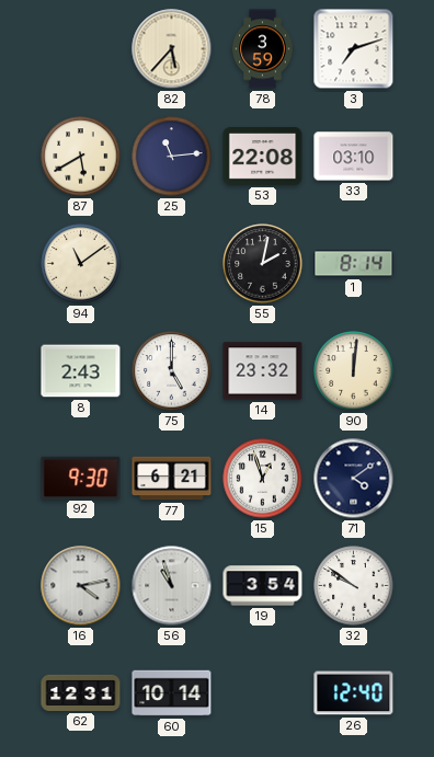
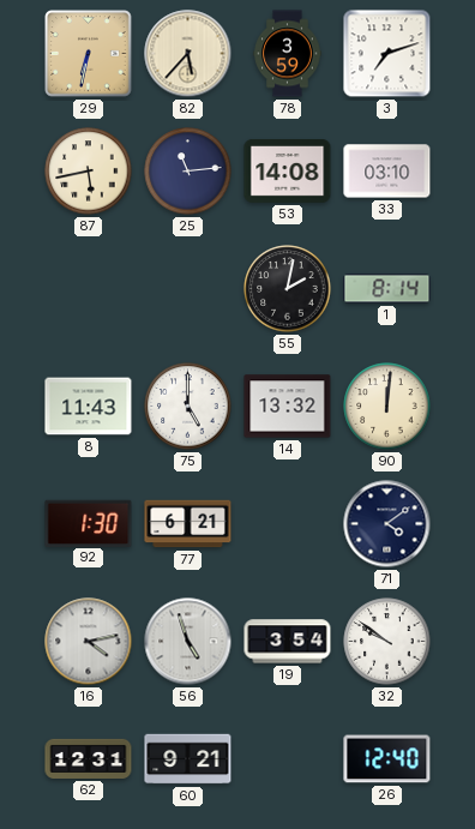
29: none -> 6:32
87: 5:40 -> 5:43
53: 22:08 -> 14:08
94: 11:09 -> none
8: 2:43 -> 11:43
14: 23:32 -> 13:32
92: 9:30 -> 1:30
15: 12:57 -> none
56: 10:57 -> 4:57
60: 10:14 -> 9:21
